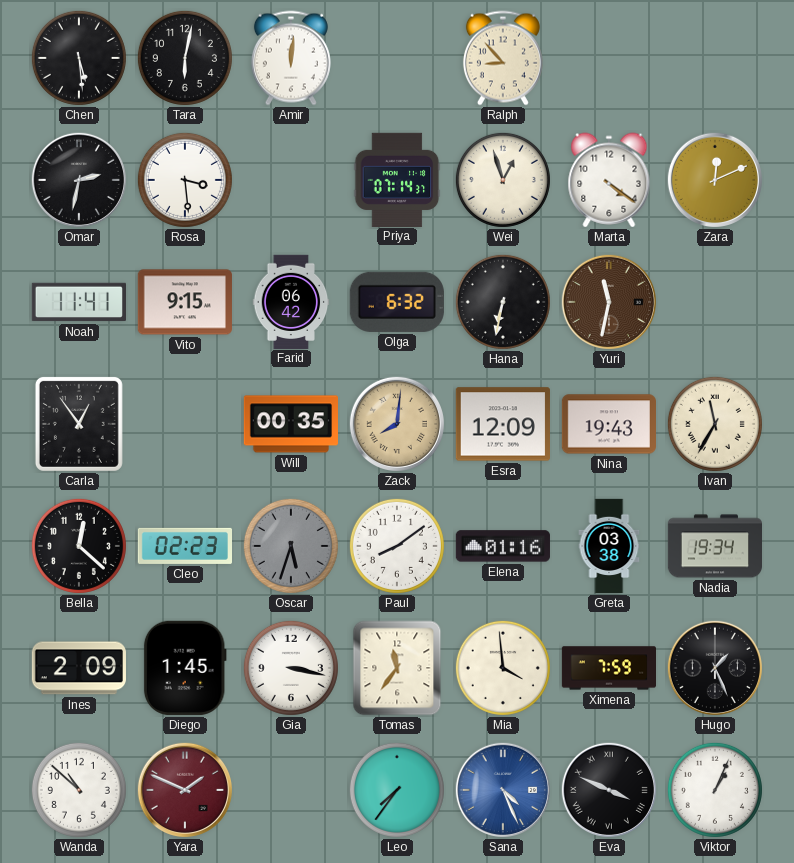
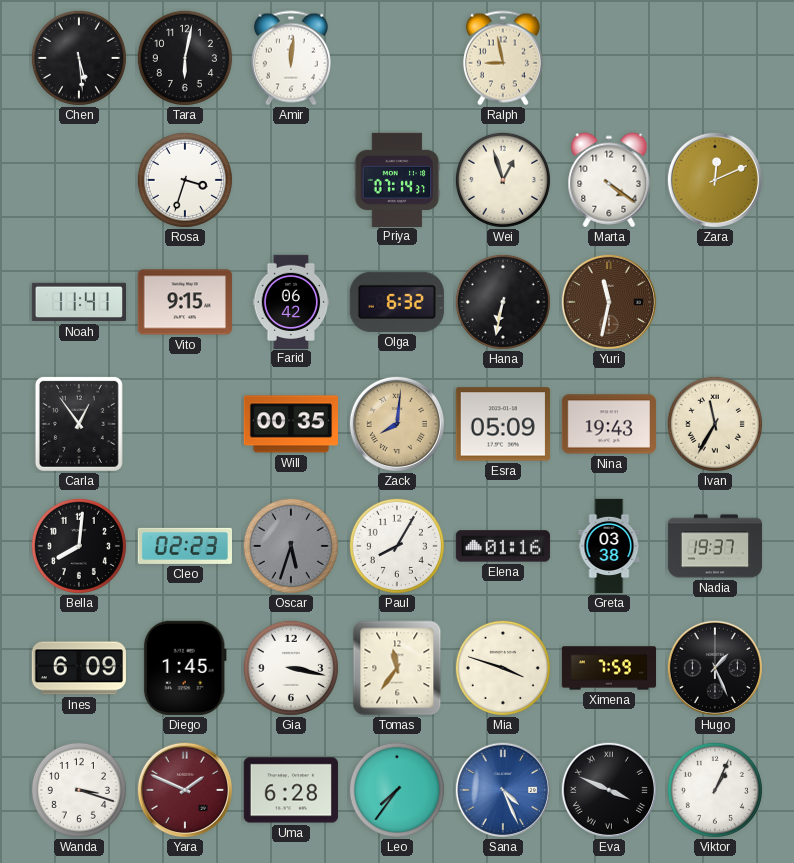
Ralph: 8:53 -> 8:58
Omar: 2:32 -> none
Rosa: 3:29 -> 3:33
Esra: 12:09 -> 05:09
Bella: 12:22 -> 8:01
Paul: 8:09 -> 8:05
Nadia: 19:34 -> 19:37
Ines: 2:09 -> 6:09
Mia: 3:59 -> 3:48
Wanda: 10:52 -> 3:18
Uma: none -> 6:28
